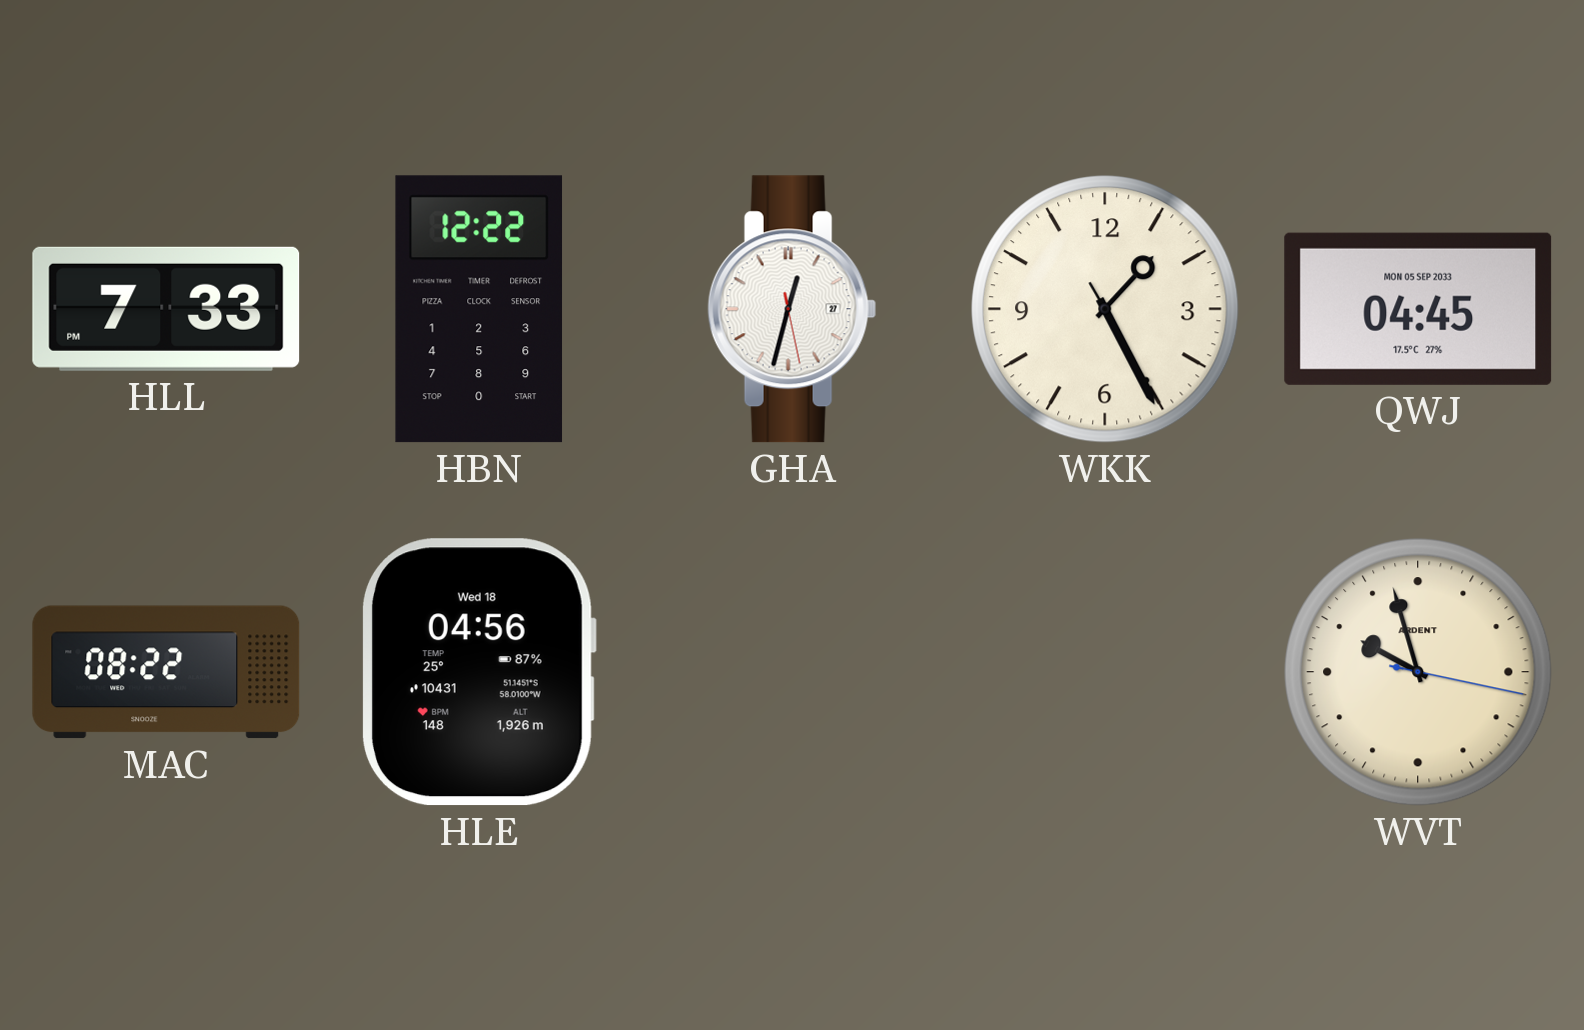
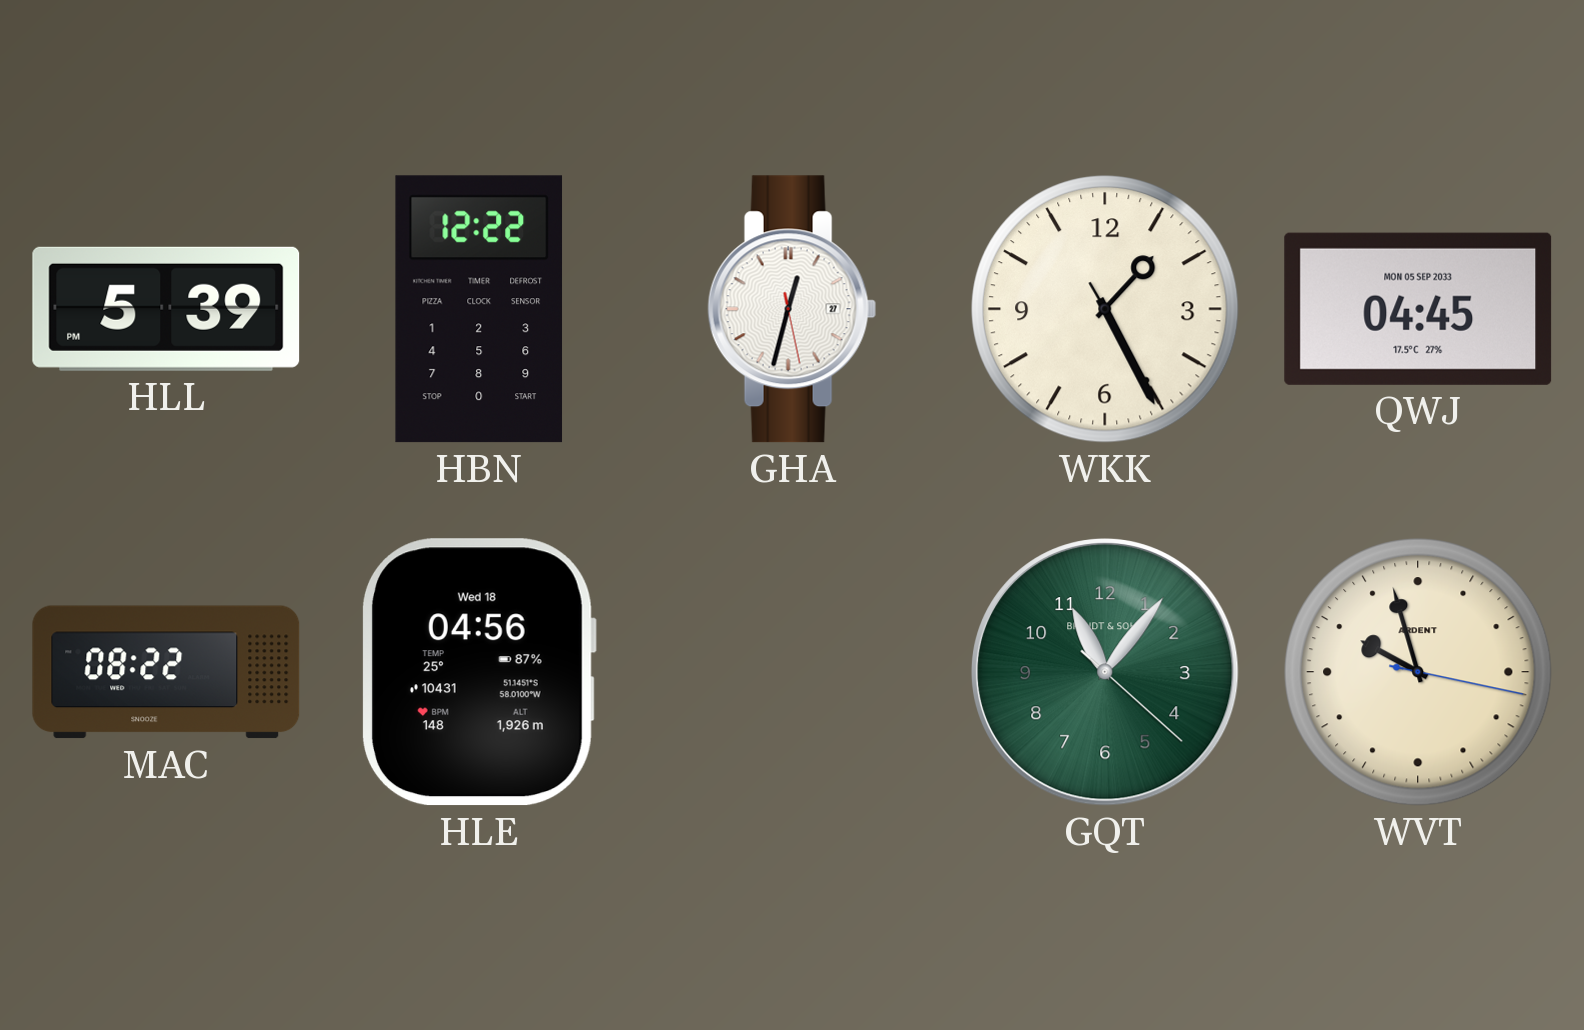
HLL: 7:33 -> 5:39
GQT: none -> 11:06
